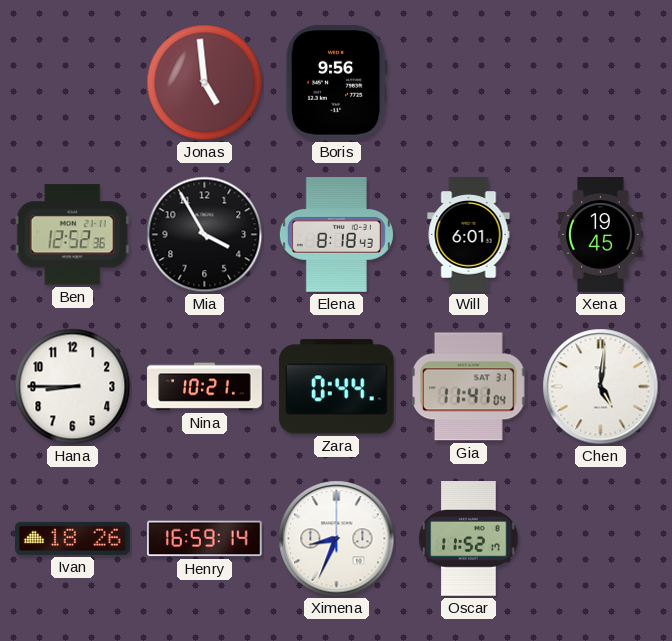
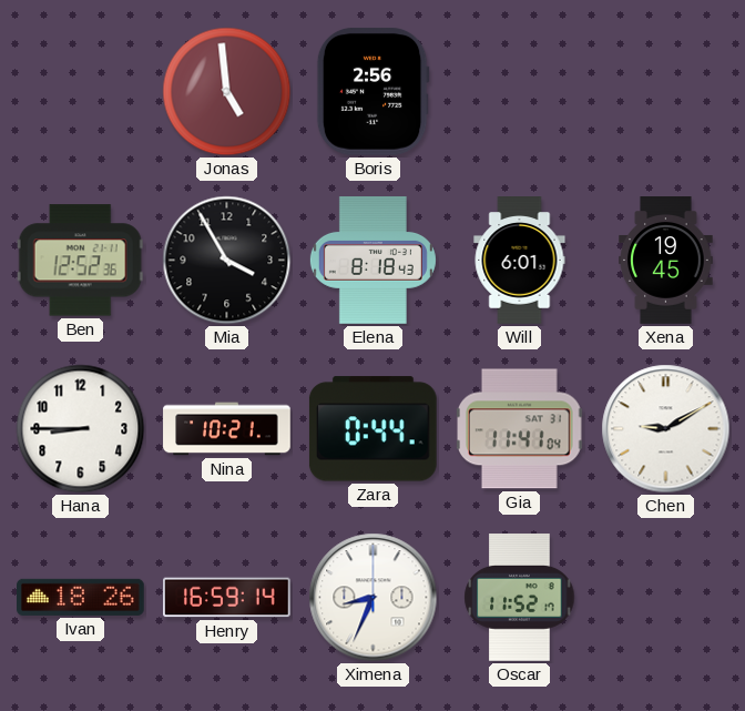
Boris: 9:56 -> 2:56
Chen: 5:01 -> 9:10
